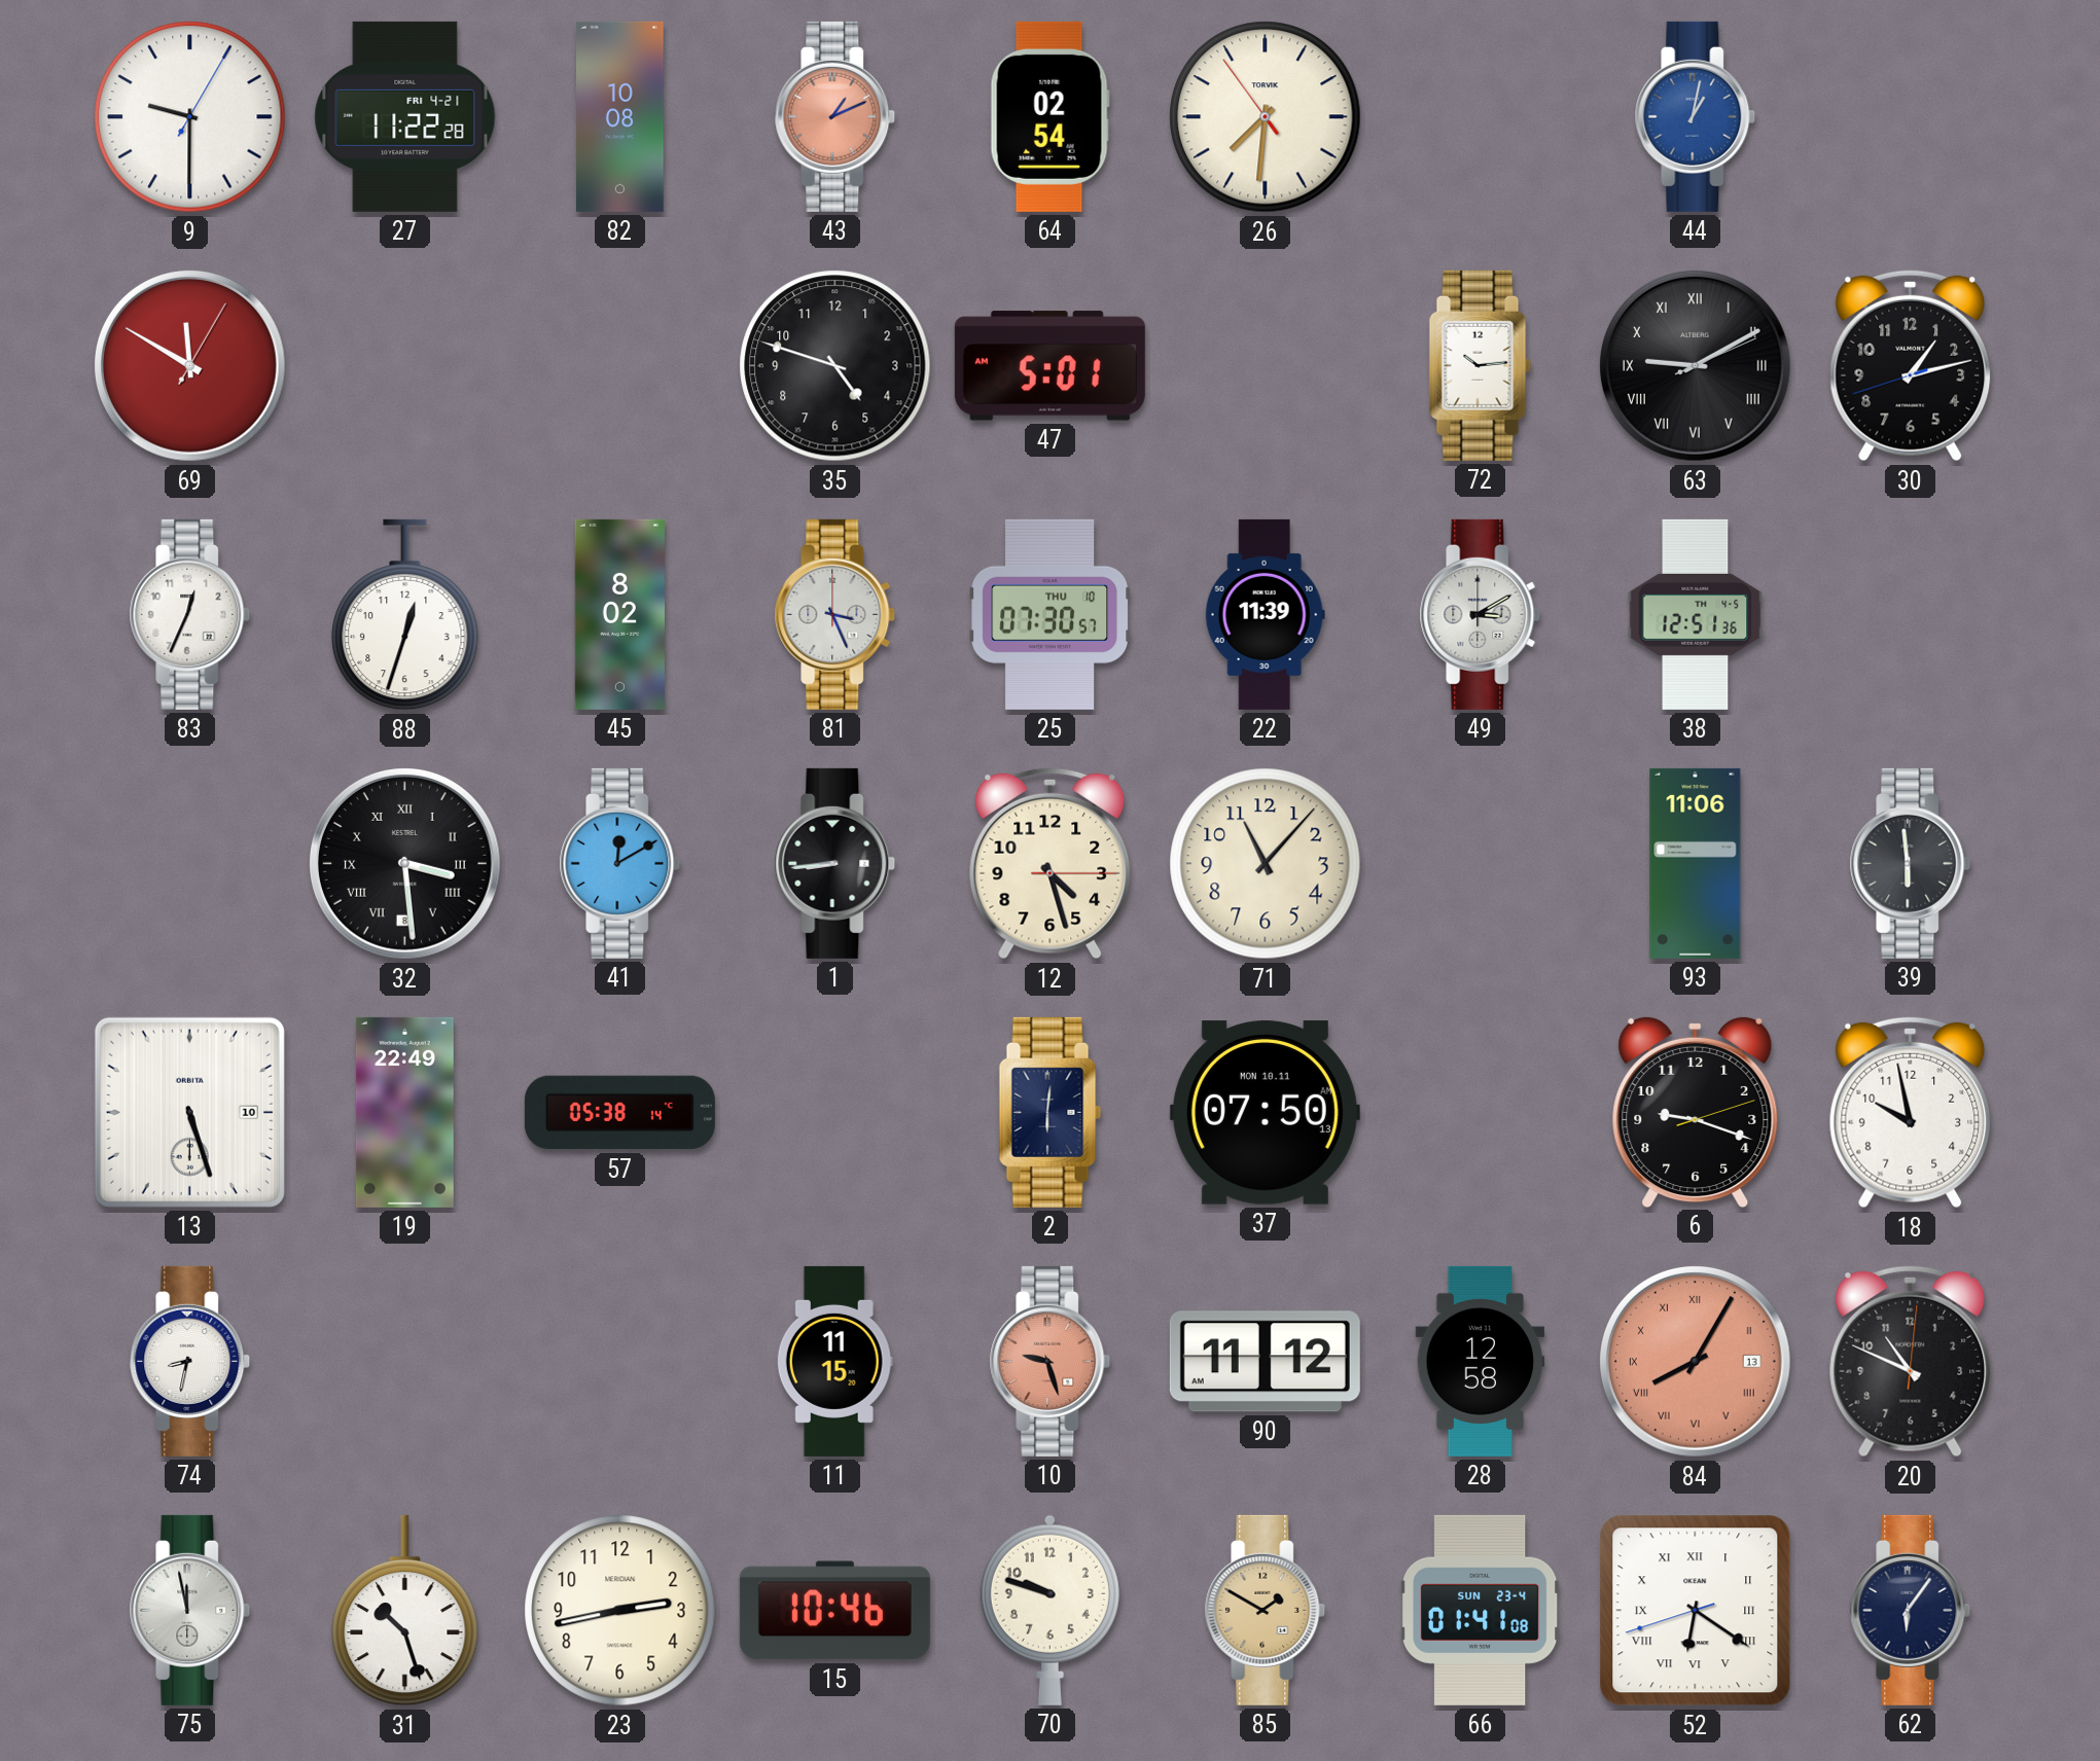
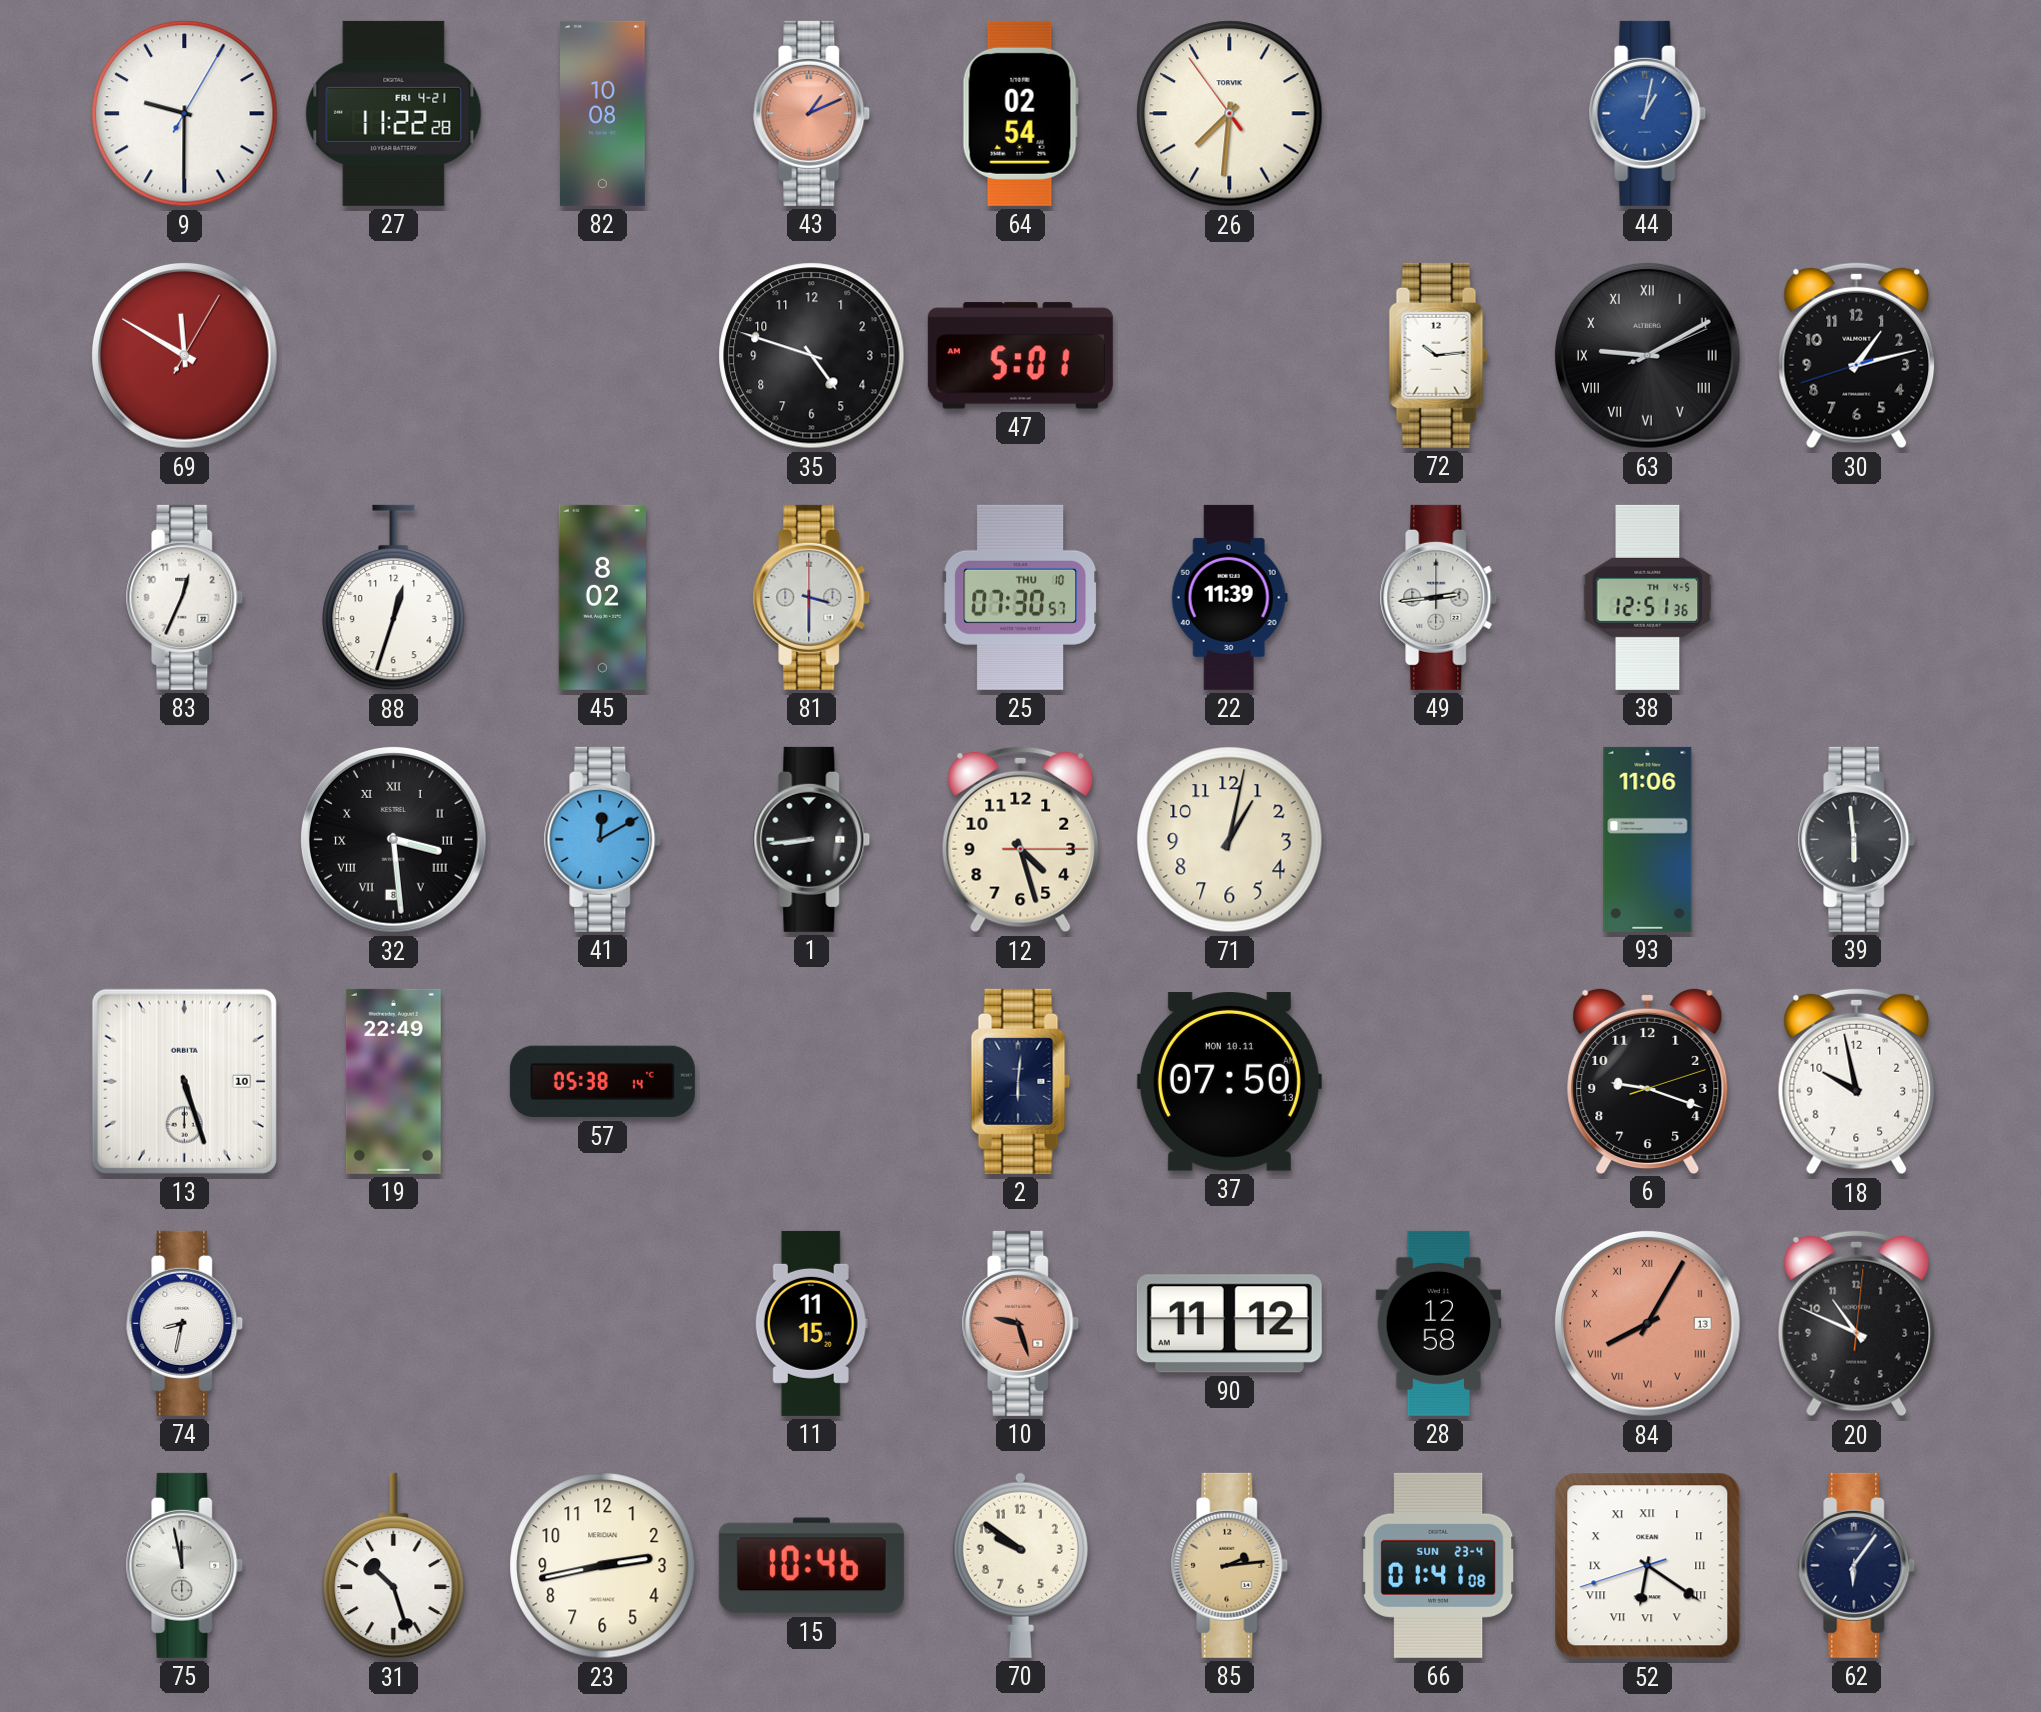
81: 3:26 -> 3:30
49: 3:10 -> 2:44
71: 11:07 -> 1:02
70: 9:48 -> 9:51
85: 1:50 -> 2:14
